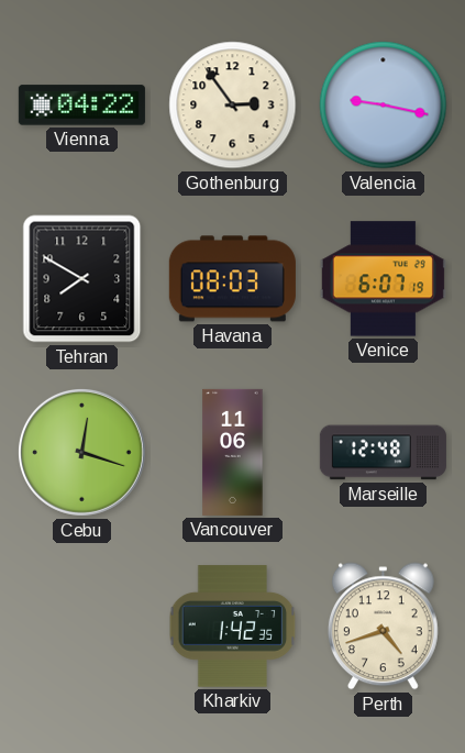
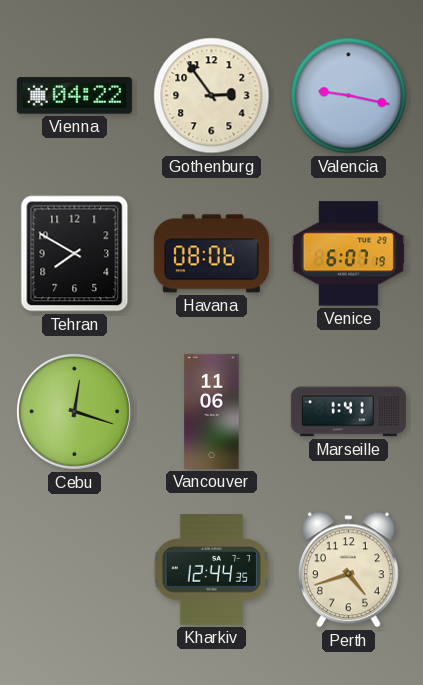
Havana: 08:03 -> 08:06
Marseille: 12:48 -> 1:41
Kharkiv: 1:42 -> 12:44
